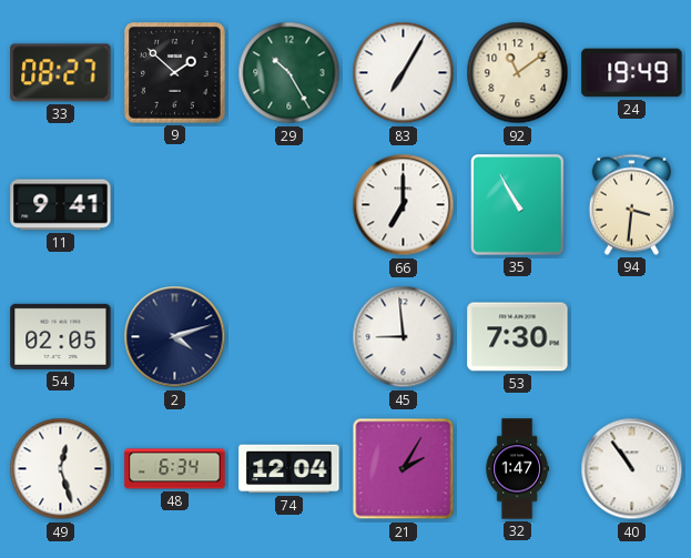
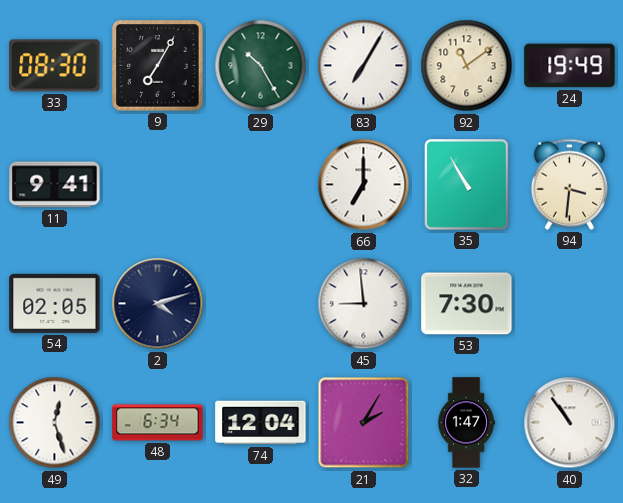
33: 08:27 -> 08:30
9: 1:52 -> 7:05
